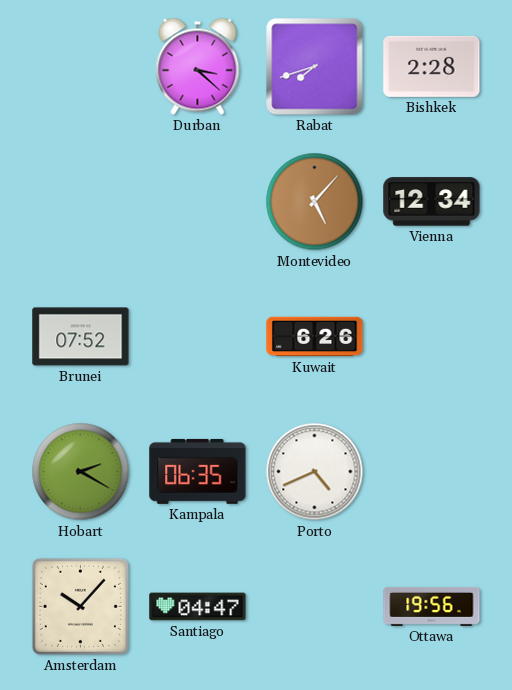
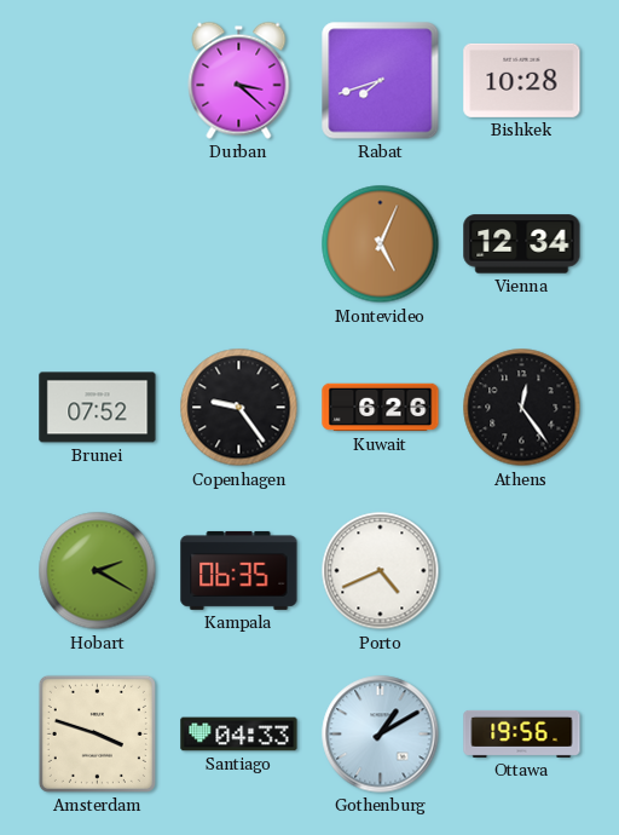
Bishkek: 2:28 -> 10:28
Montevideo: 5:07 -> 5:04
Copenhagen: none -> 9:24
Athens: none -> 12:24
Amsterdam: 10:07 -> 3:48
Santiago: 04:47 -> 04:33
Gothenburg: none -> 1:10
